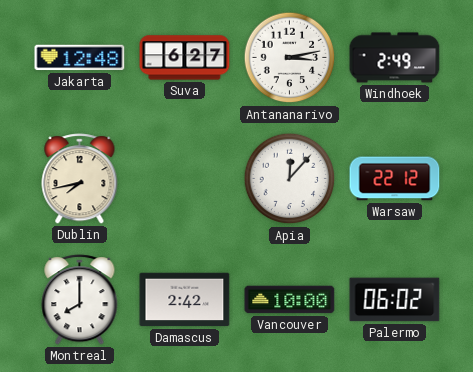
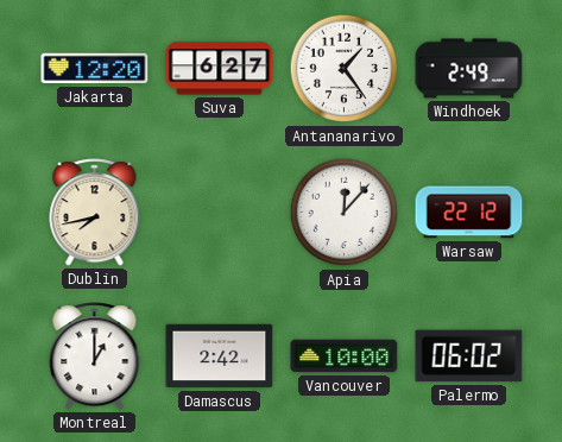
Jakarta: 12:48 -> 12:20
Antananarivo: 3:13 -> 1:24
Montreal: 8:00 -> 1:00
